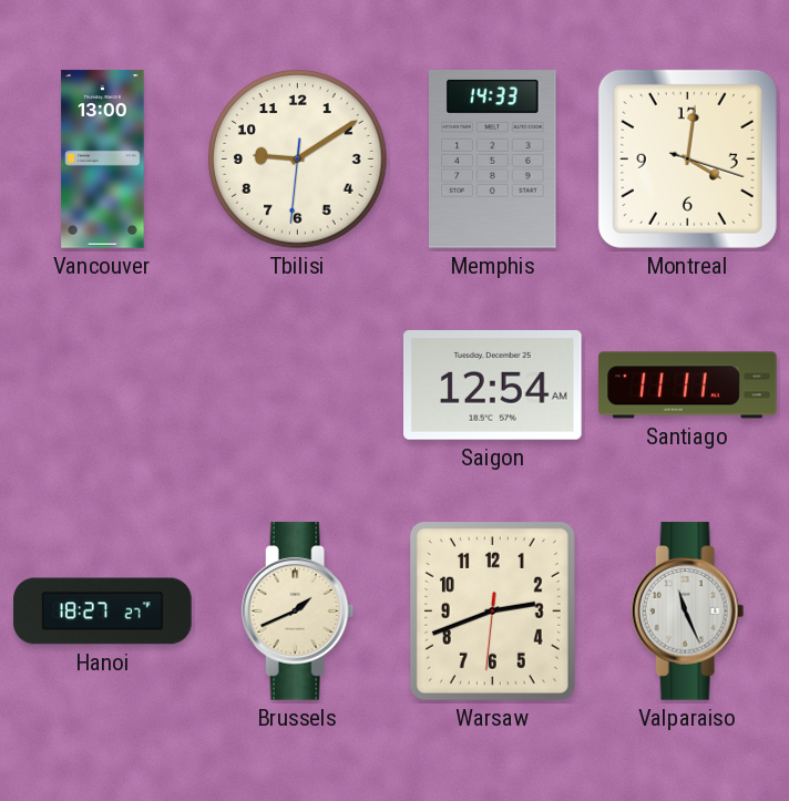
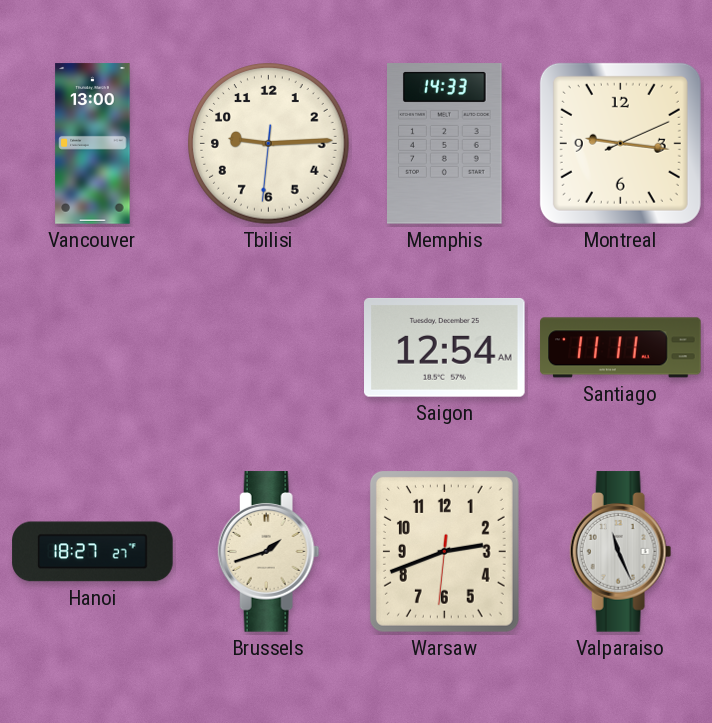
Tbilisi: 9:09 -> 9:14
Montreal: 4:01 -> 9:16
Brussels: 1:41 -> 1:42
